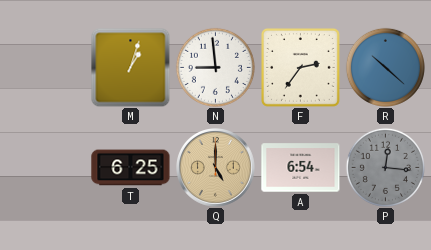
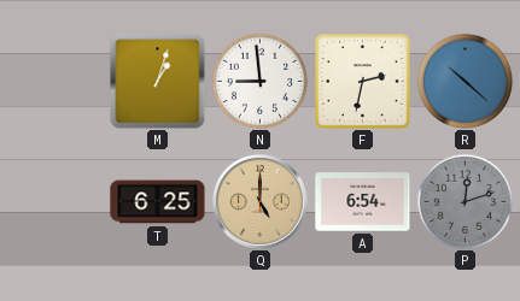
F: 2:36 -> 2:32
P: 12:16 -> 12:12
